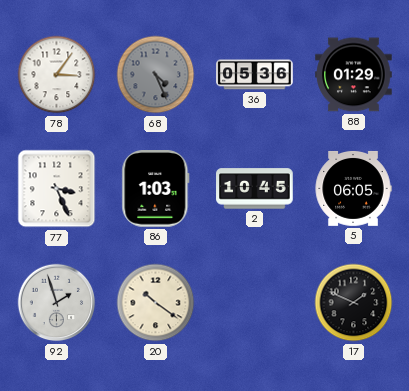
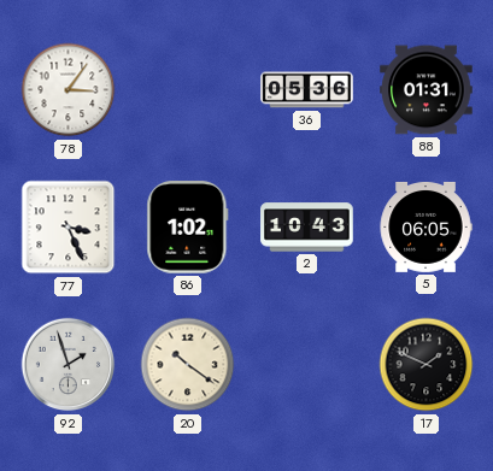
68: 4:26 -> none
88: 01:29 -> 01:31
86: 1:03 -> 1:02
2: 10:45 -> 10:43
